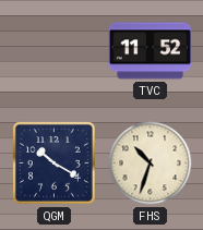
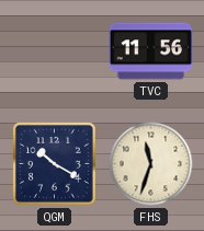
TVC: 11:52 -> 11:56
FHS: 10:33 -> 11:33
